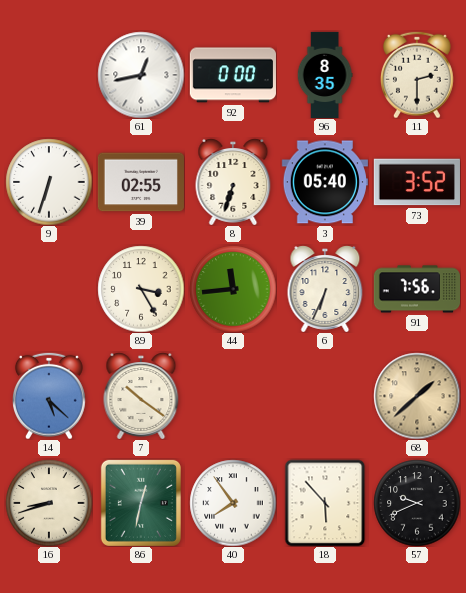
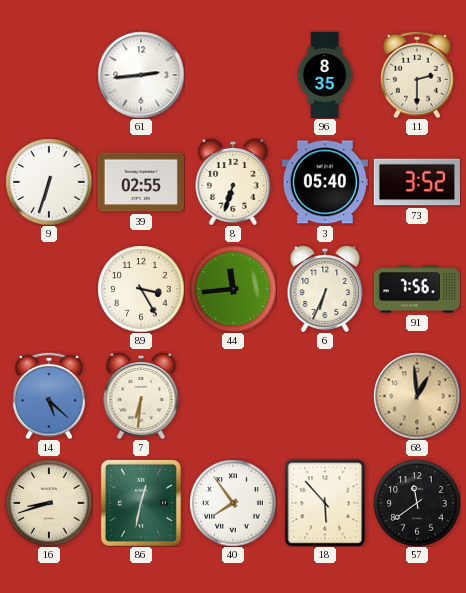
61: 12:43 -> 2:44
92: 0:00 -> none
7: 10:21 -> 6:31
68: 1:38 -> 12:59
57: 9:41 -> 11:39
